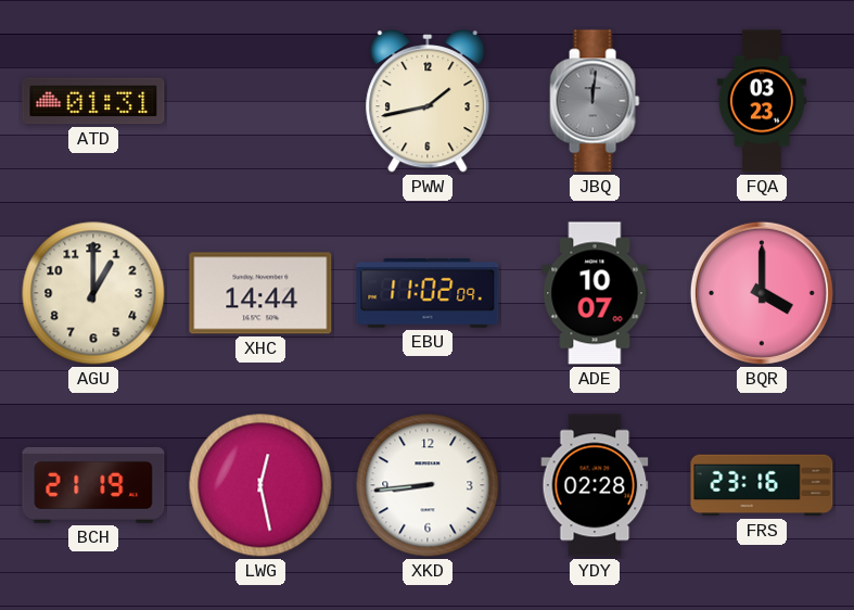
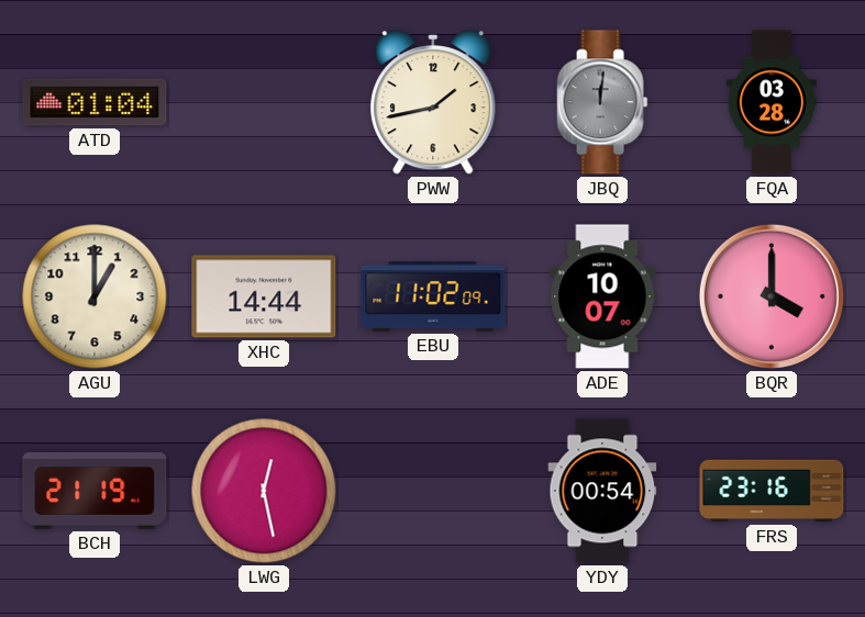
ATD: 01:31 -> 01:04
FQA: 03:23 -> 03:28
XKD: 8:44 -> none
YDY: 02:28 -> 00:54
